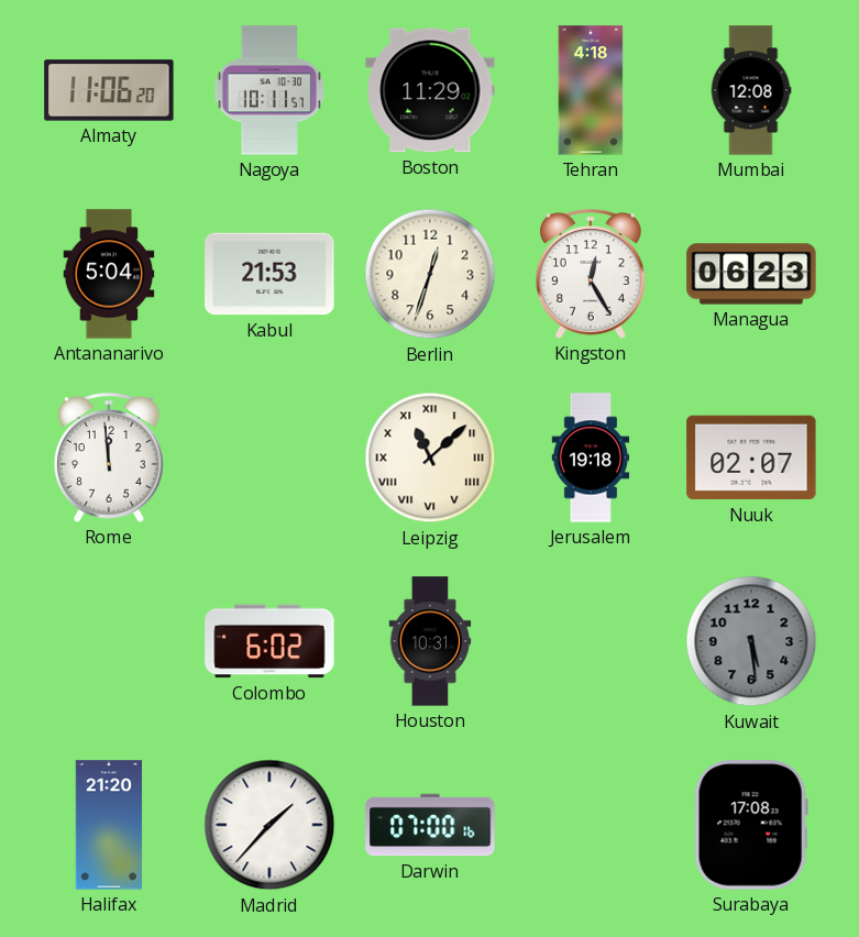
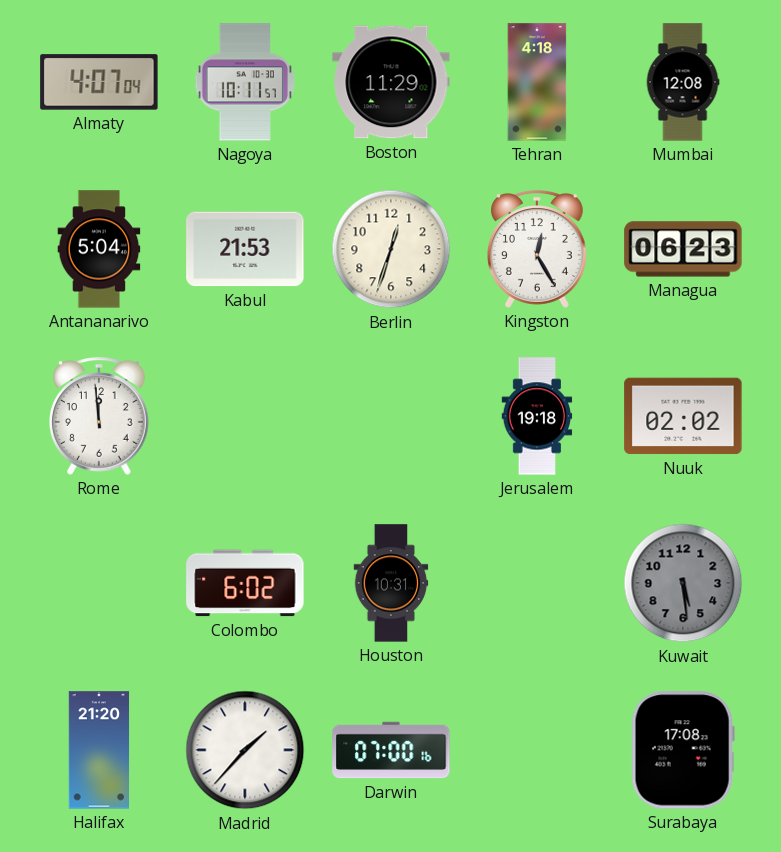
Almaty: 11:06 -> 4:07
Leipzig: 11:08 -> none
Nuuk: 02:07 -> 02:02
